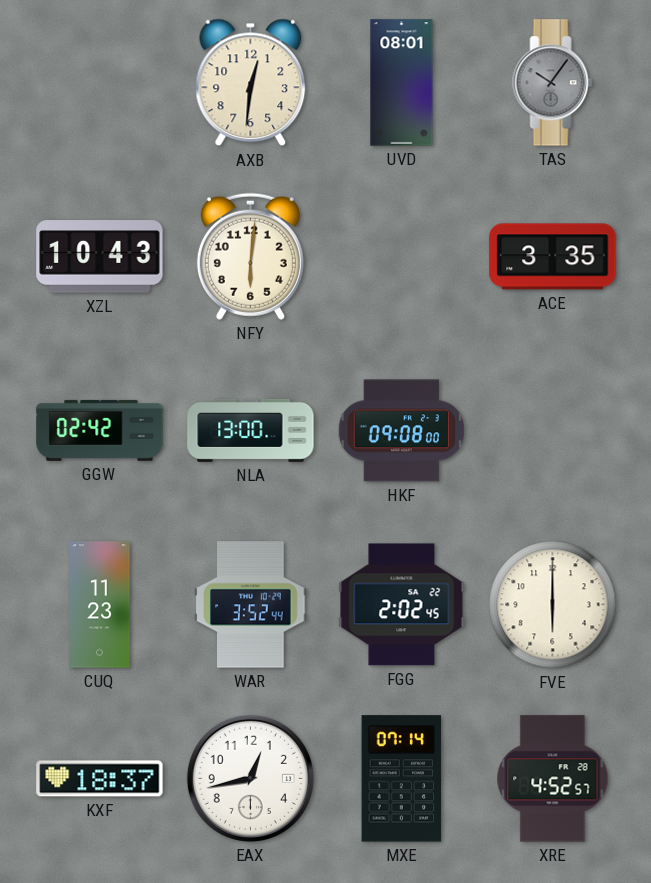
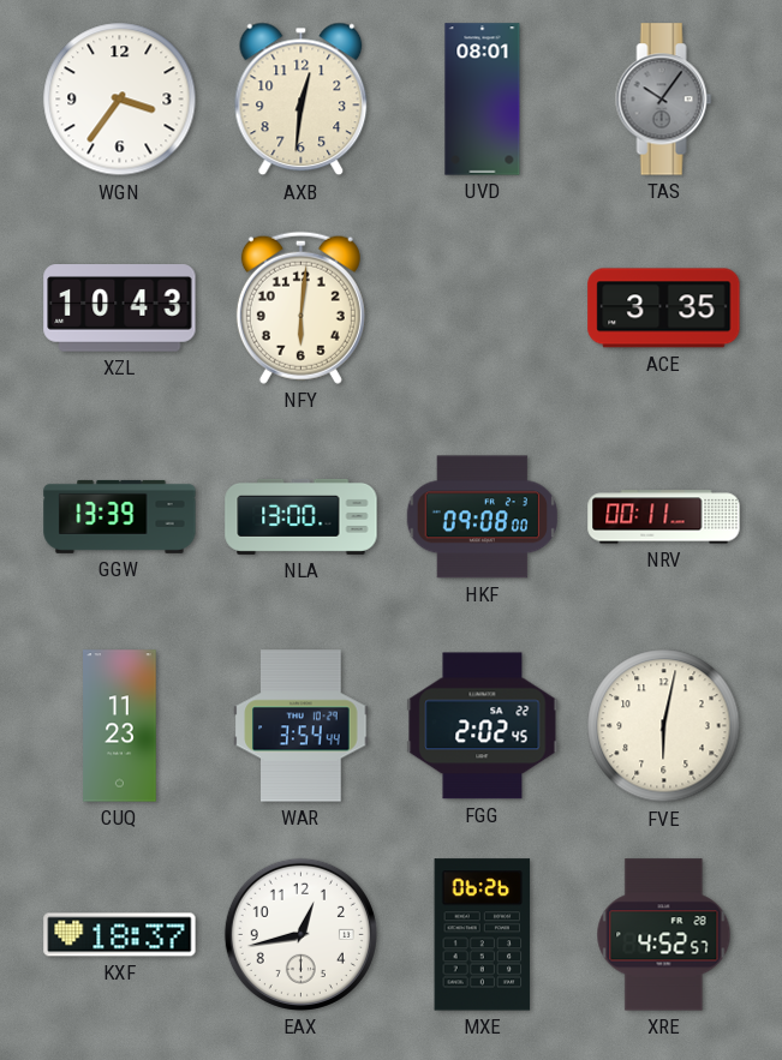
WGN: none -> 3:36
GGW: 02:42 -> 13:39
NRV: none -> 00:11
WAR: 3:52 -> 3:54
FVE: 6:00 -> 6:02
MXE: 07:14 -> 06:26
